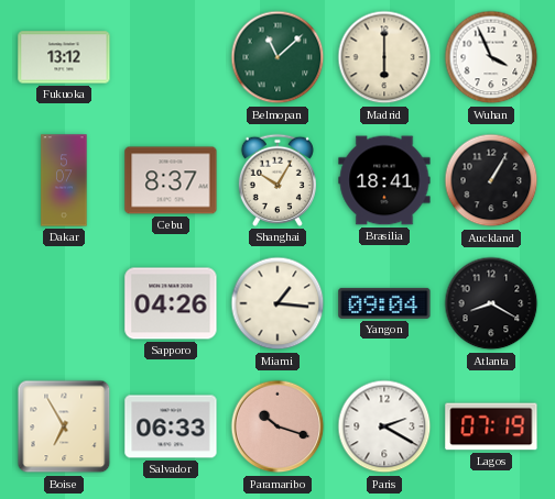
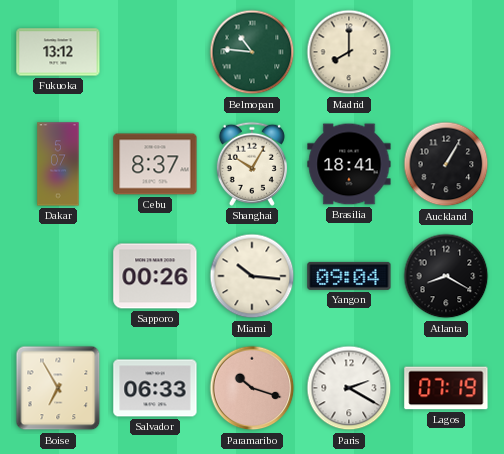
Belmopan: 11:08 -> 10:46
Madrid: 6:00 -> 8:00
Wuhan: 3:56 -> none
Sapporo: 04:26 -> 00:26
Miami: 1:16 -> 10:16
